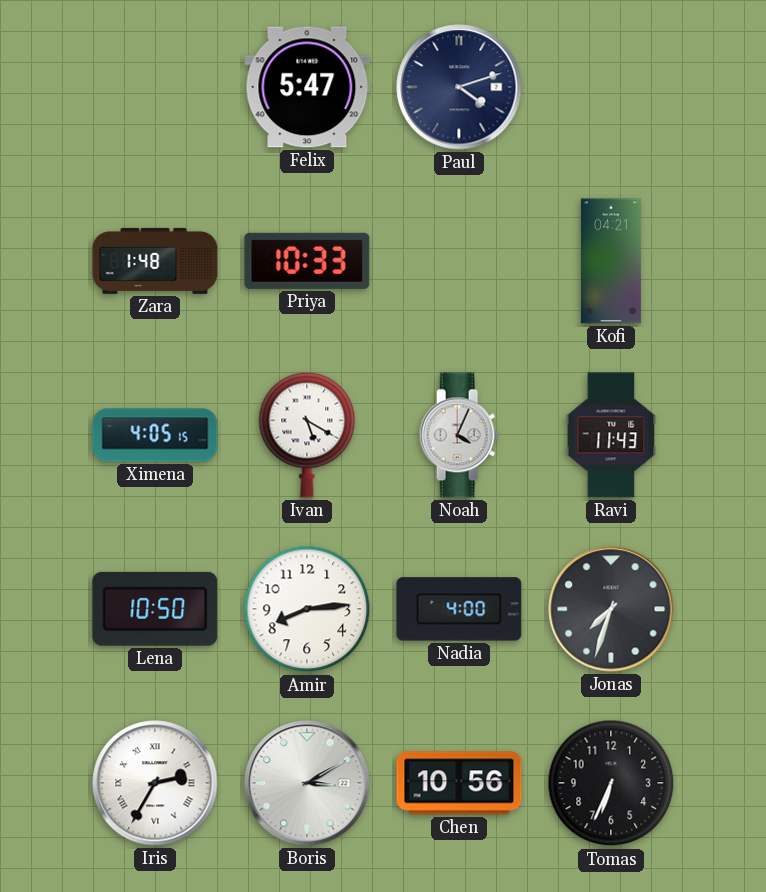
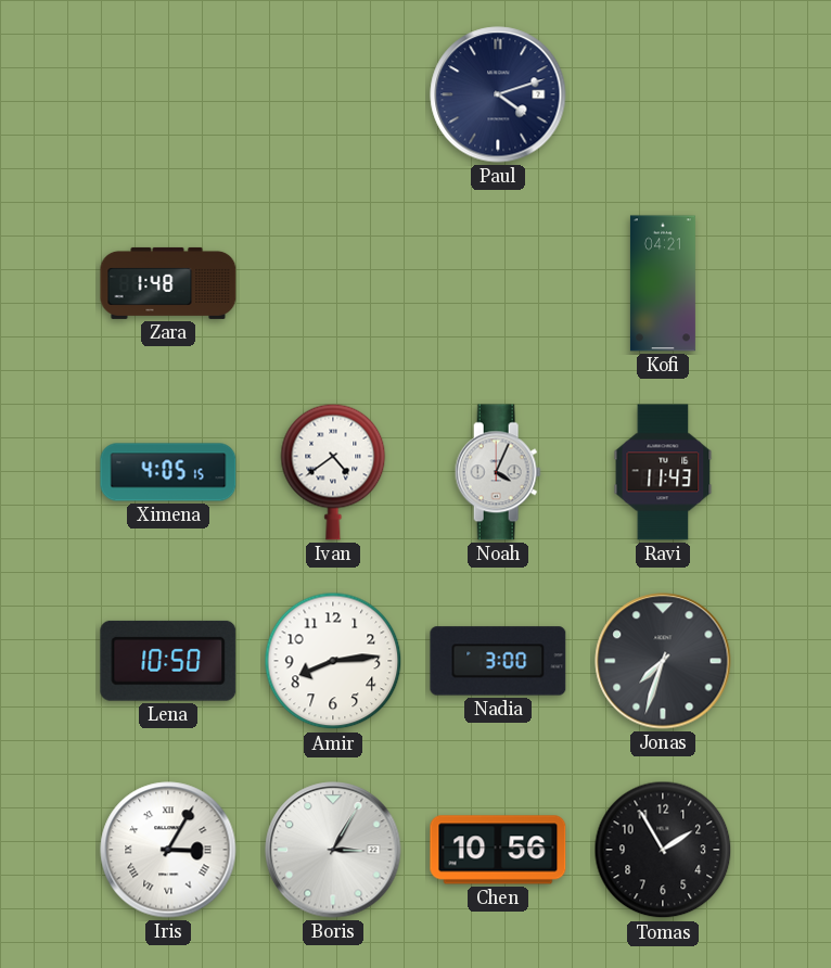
Felix: 5:47 -> none
Priya: 10:33 -> none
Ivan: 5:20 -> 4:39
Nadia: 4:00 -> 3:00
Iris: 2:35 -> 3:05
Boris: 3:10 -> 3:05
Tomas: 6:34 -> 1:55
